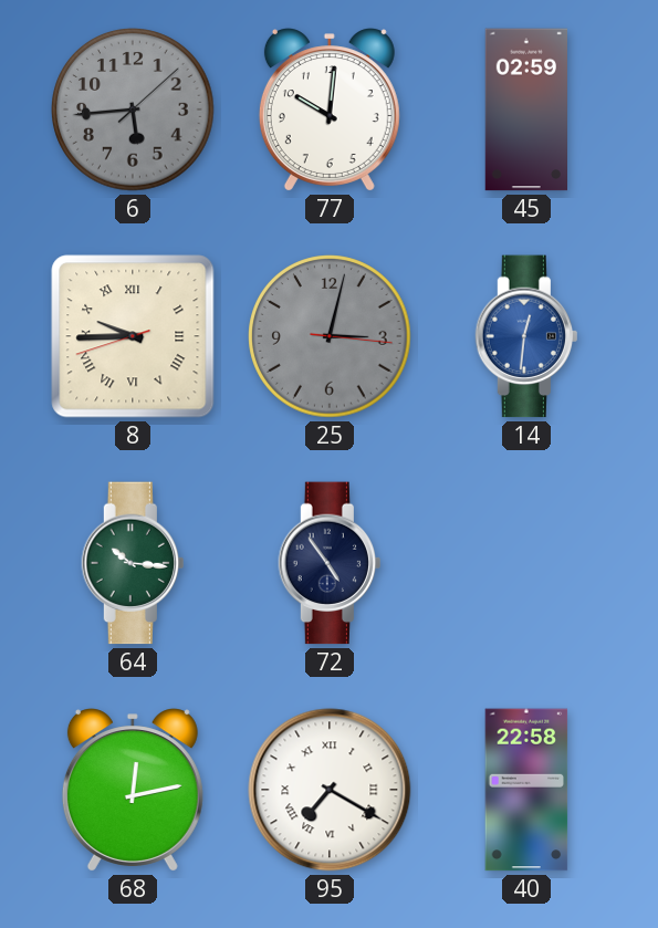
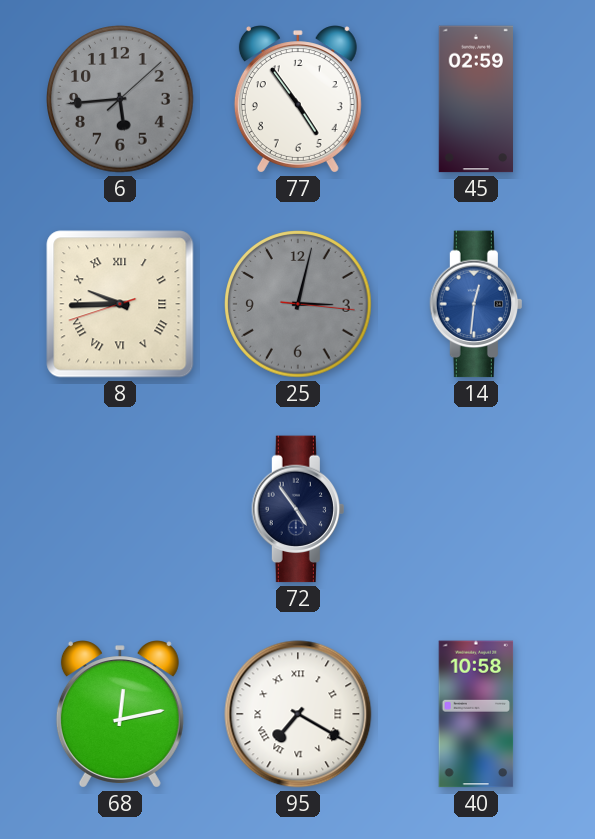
77: 10:01 -> 4:54
64: 10:16 -> none
40: 22:58 -> 10:58
